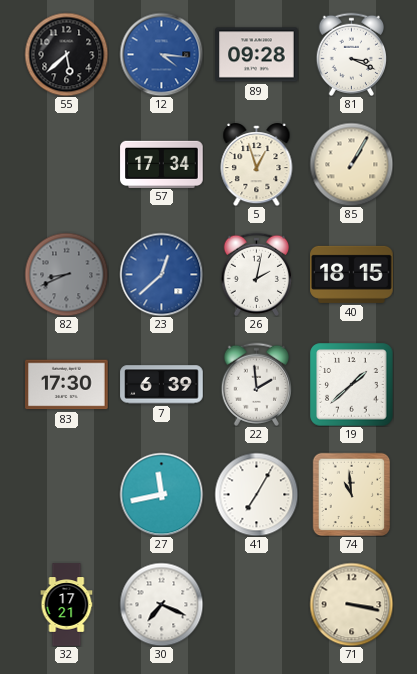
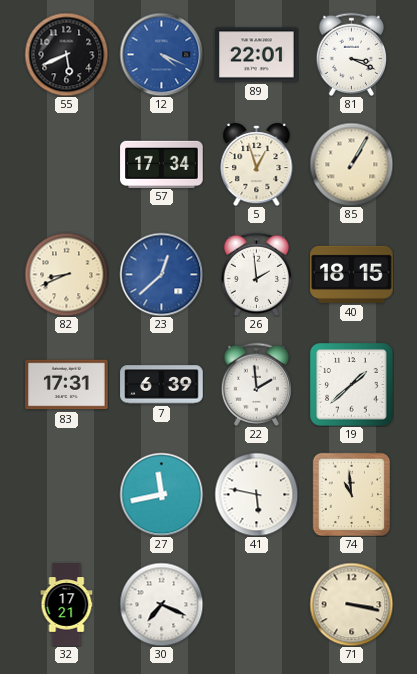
55: 5:38 -> 5:41
12: 4:16 -> 4:19
89: 09:28 -> 22:01
82 dial: grey -> cream
26: 2:02 -> 1:59
83: 17:30 -> 17:31
41: 7:05 -> 5:47
